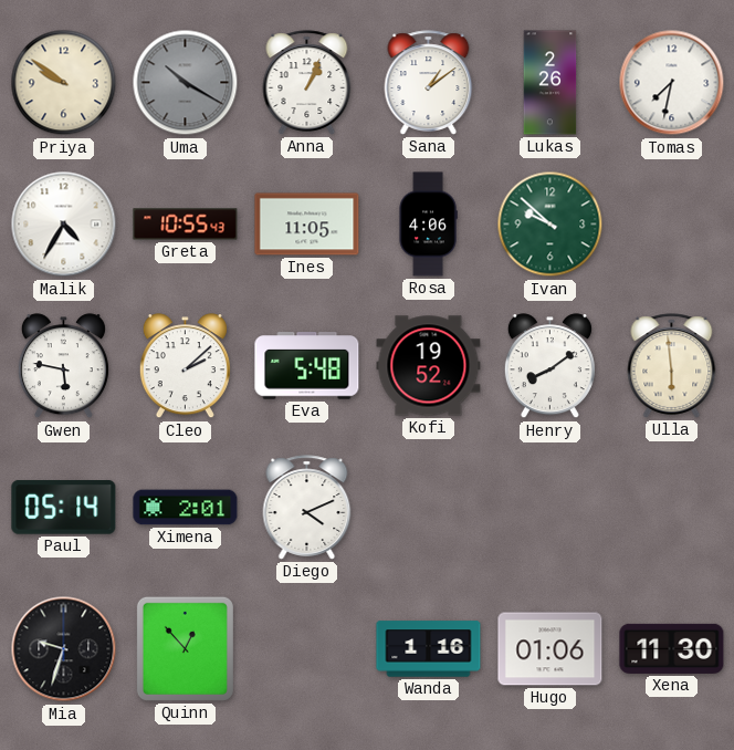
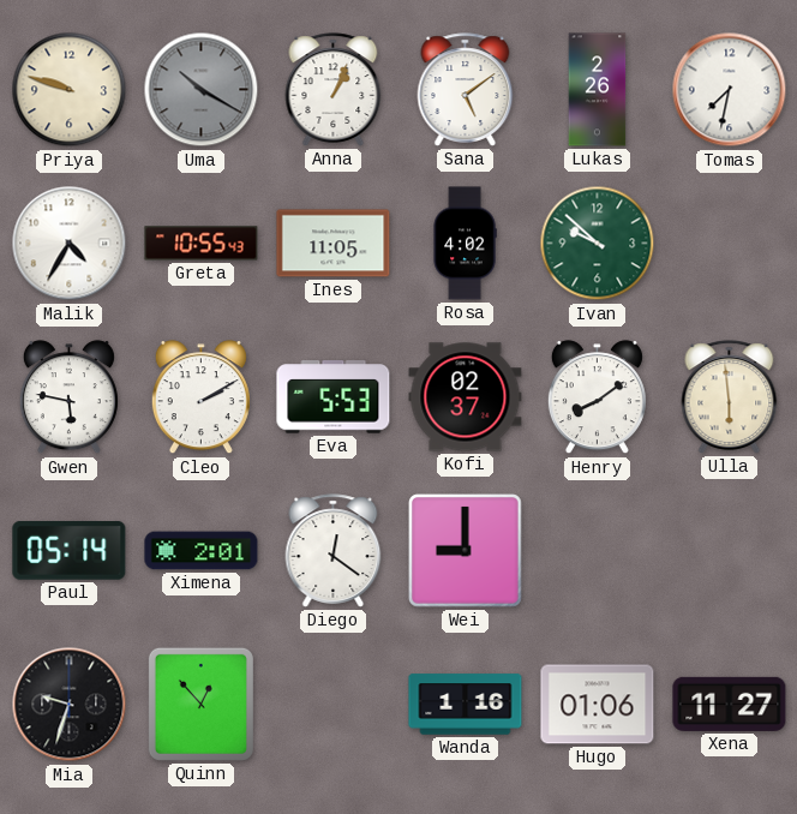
Priya: 9:51 -> 9:48
Sana: 1:09 -> 5:09
Rosa: 4:06 -> 4:02
Cleo: 2:08 -> 2:10
Eva: 5:48 -> 5:53
Kofi: 19:52 -> 02:37
Diego: 4:11 -> 12:21
Wei: none -> 9:00
Xena: 11:30 -> 11:27
